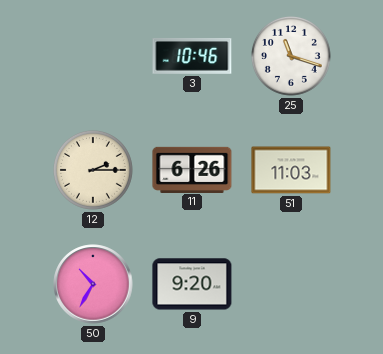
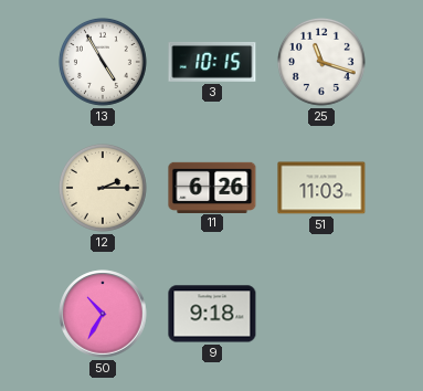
13: none -> 4:55
3: 10:46 -> 10:15
9: 9:20 -> 9:18
